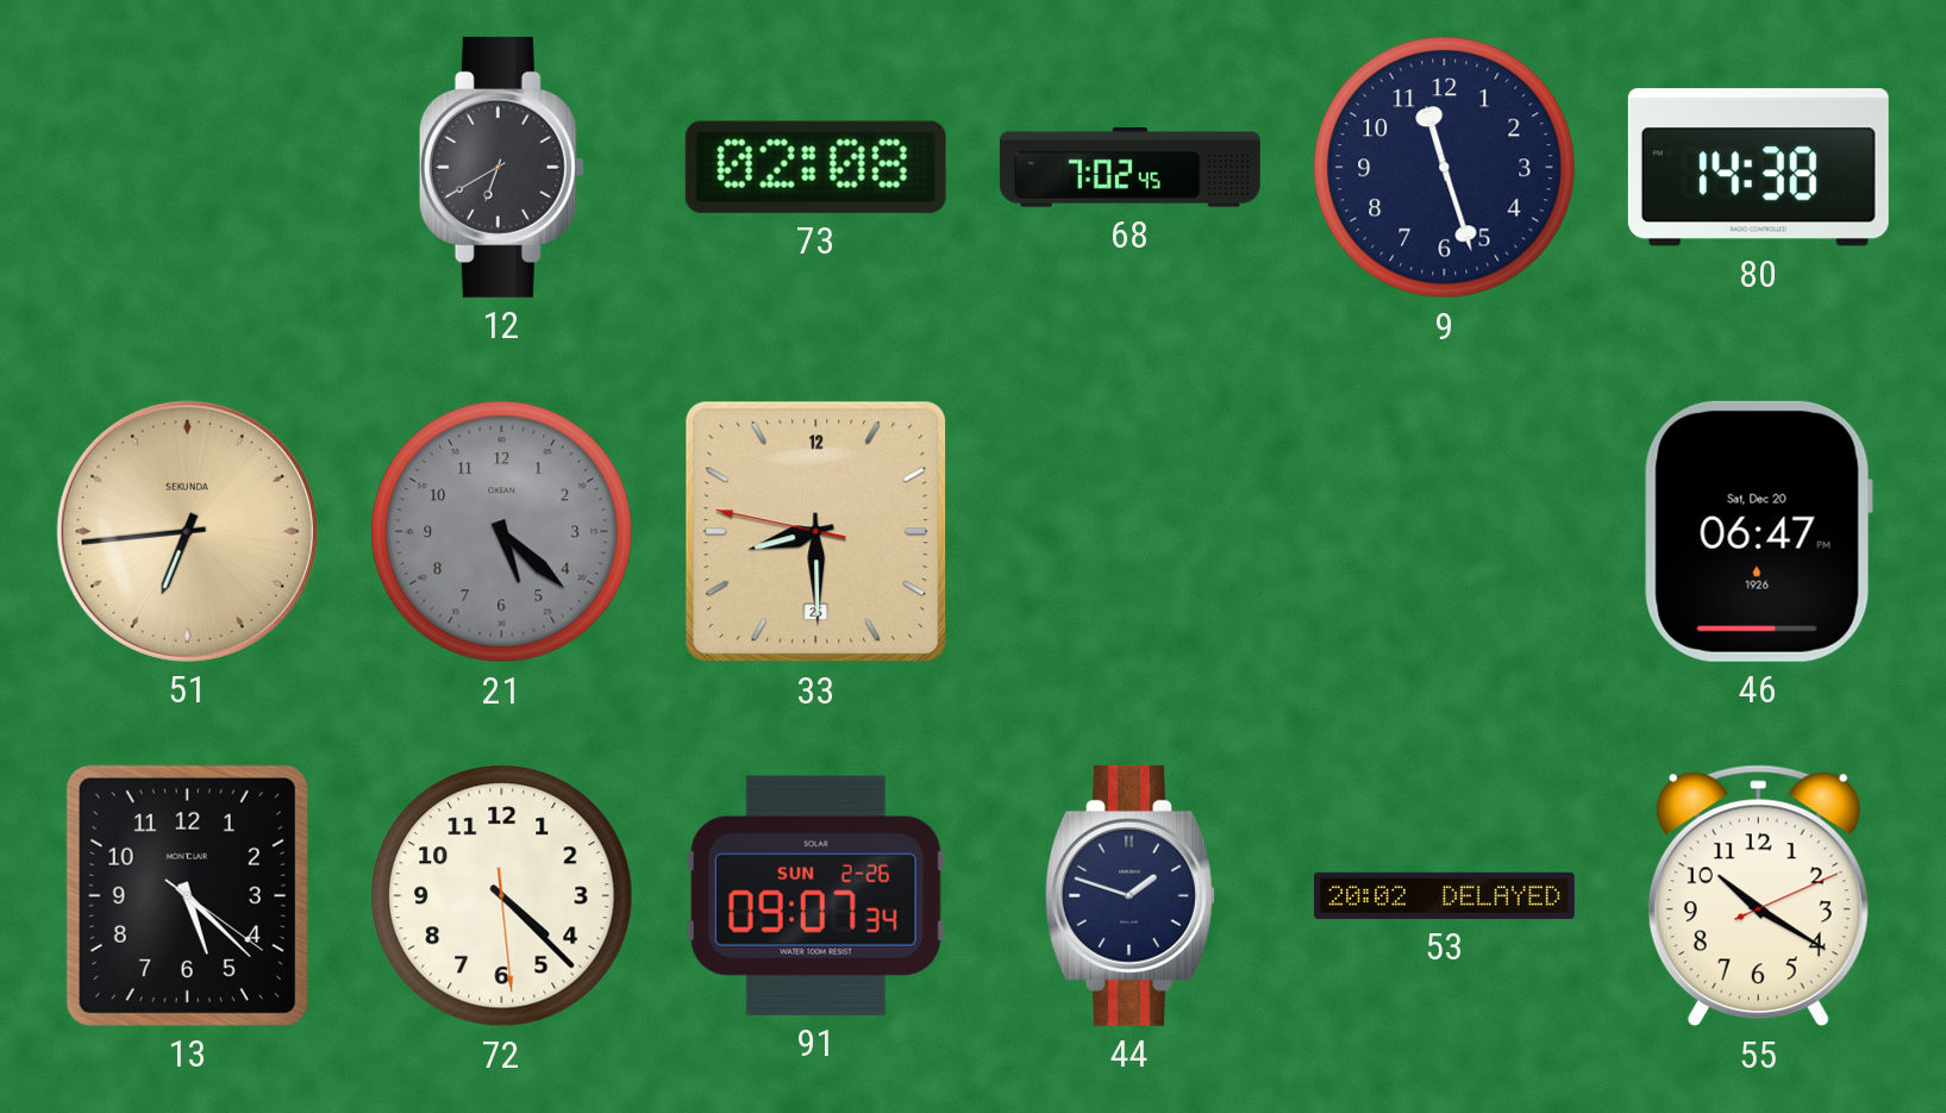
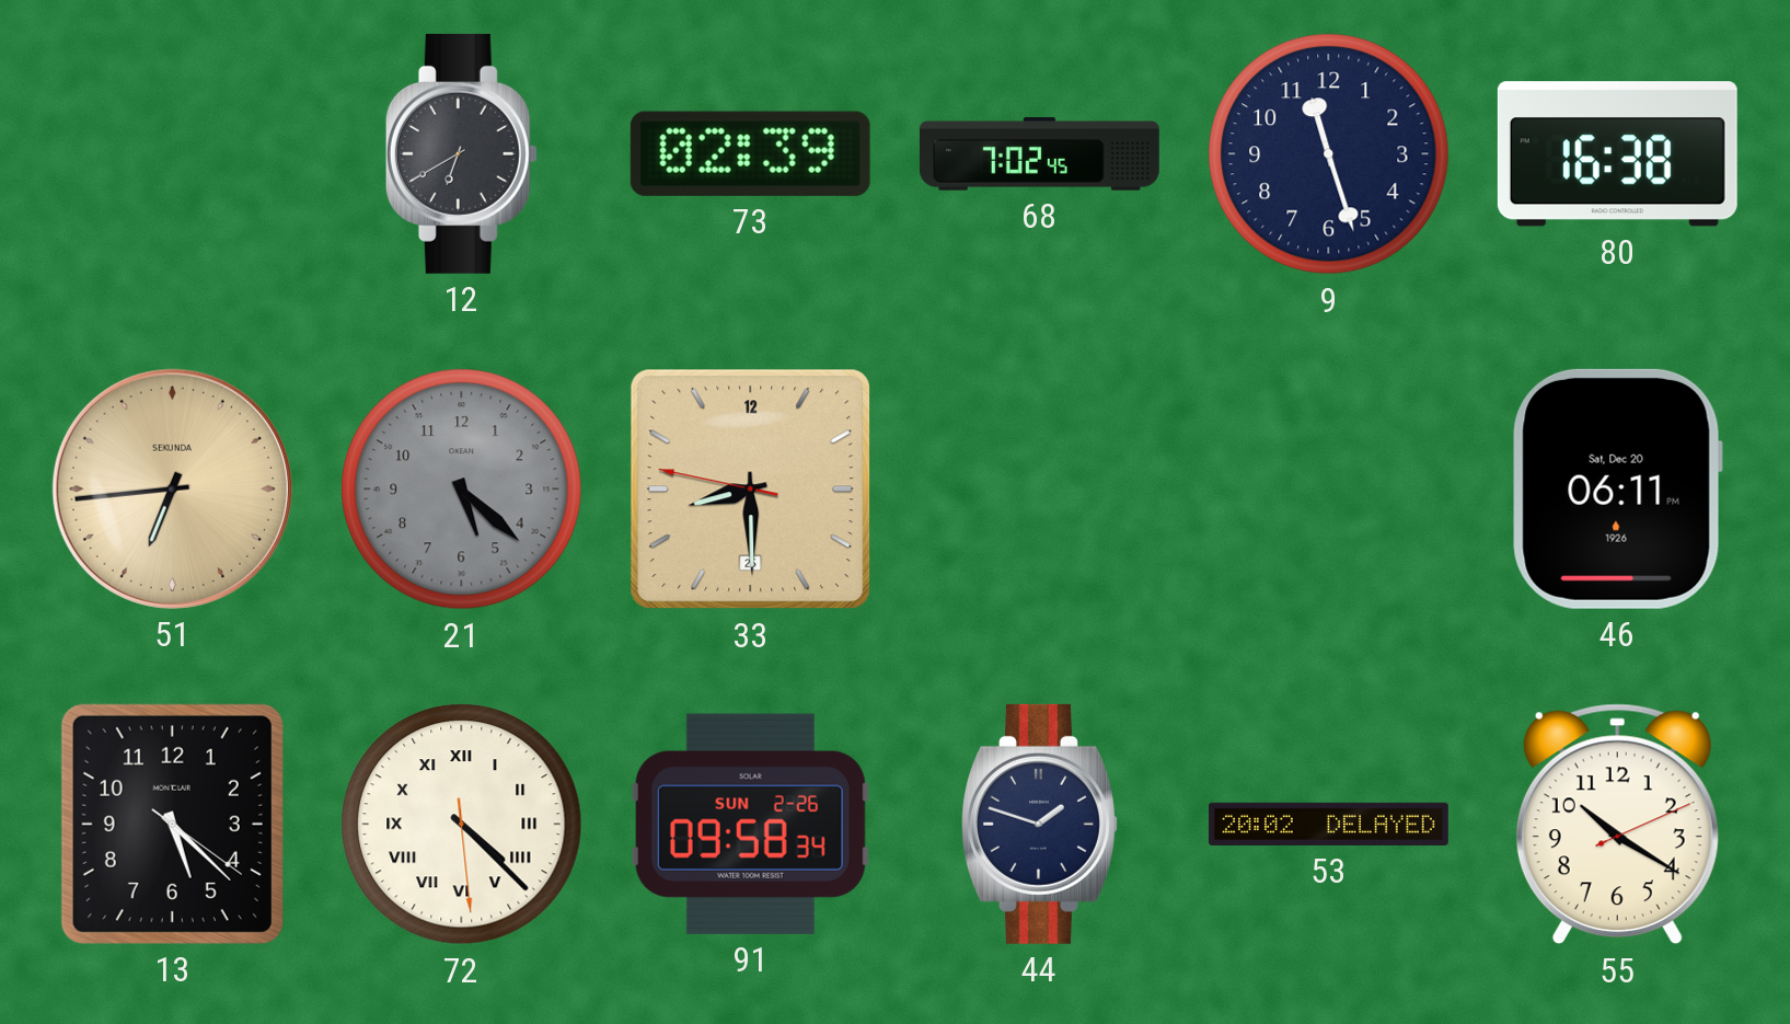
73: 02:08 -> 02:39
80: 14:38 -> 16:38
46: 06:47 -> 06:11
72 numerals: Arabic -> Roman
91: 09:07 -> 09:58
